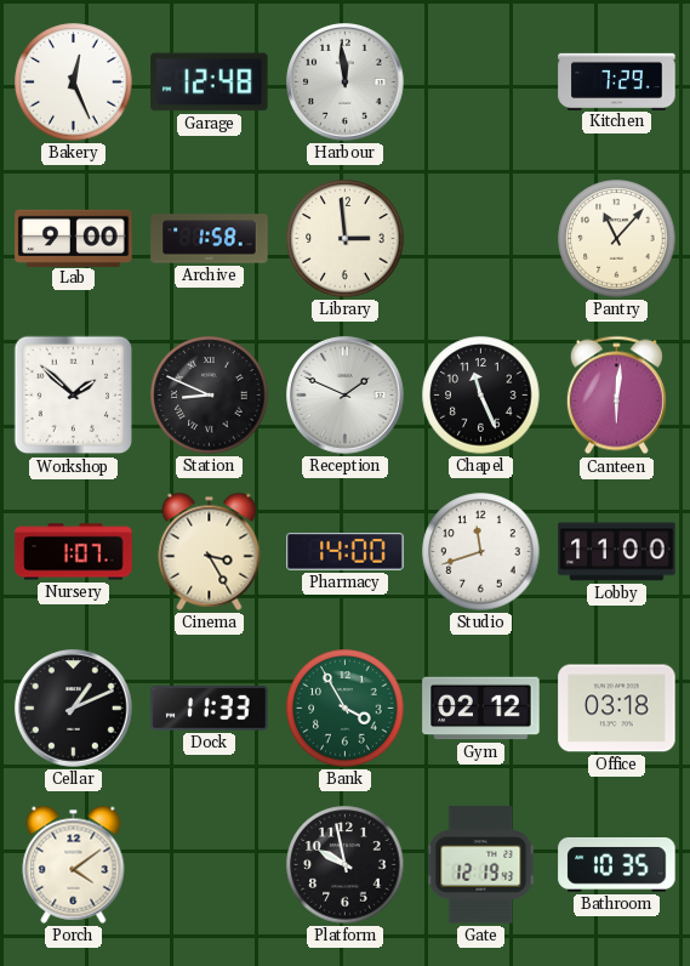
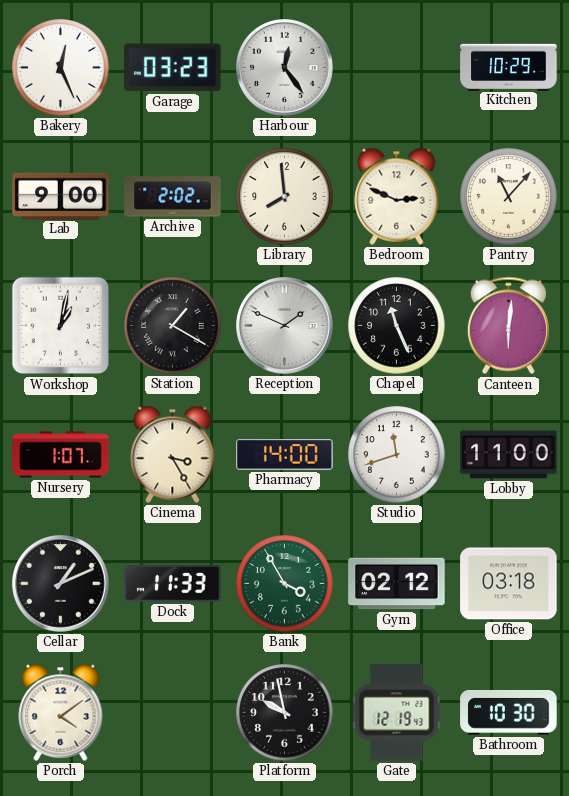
Garage: 12:48 -> 03:23
Harbour: 11:59 -> 12:24
Kitchen: 7:29 -> 10:29
Archive: 1:58 -> 2:02
Library: 2:59 -> 7:59
Bedroom: none -> 2:49
Workshop: 1:52 -> 1:02
Station: 8:49 -> 1:20
Bathroom: 10:35 -> 10:30
